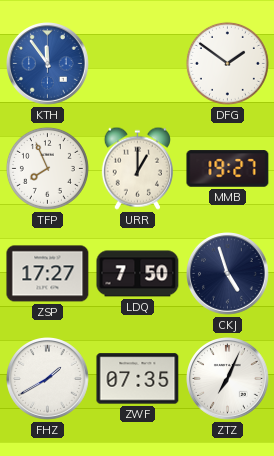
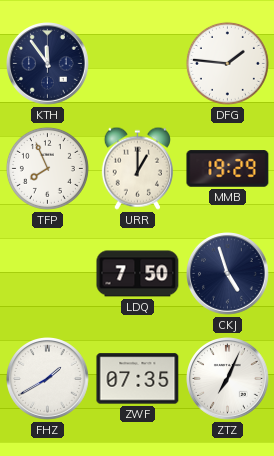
KTH dial: blue -> navy
DFG: 1:51 -> 1:46
MMB: 19:27 -> 19:29
ZSP: 17:27 -> none
